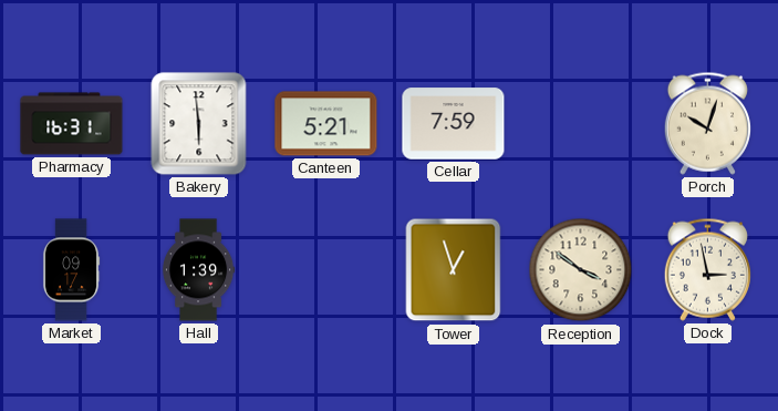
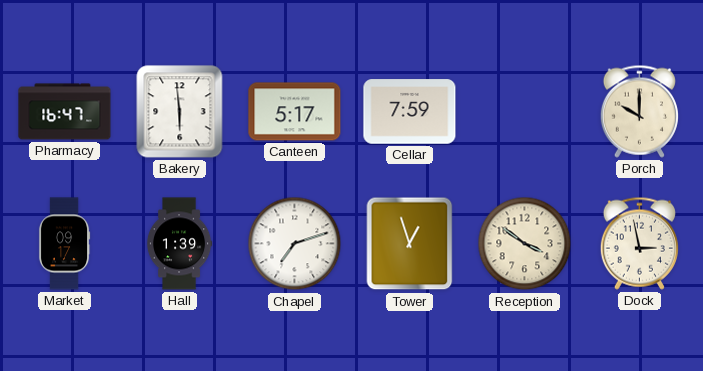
Pharmacy: 16:31 -> 16:47
Canteen: 5:21 -> 5:17
Porch: 10:03 -> 10:00
Chapel: none -> 7:12
